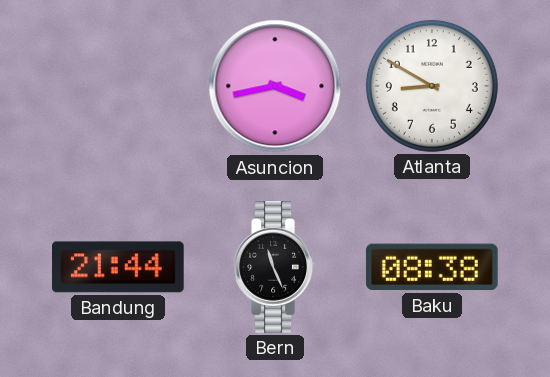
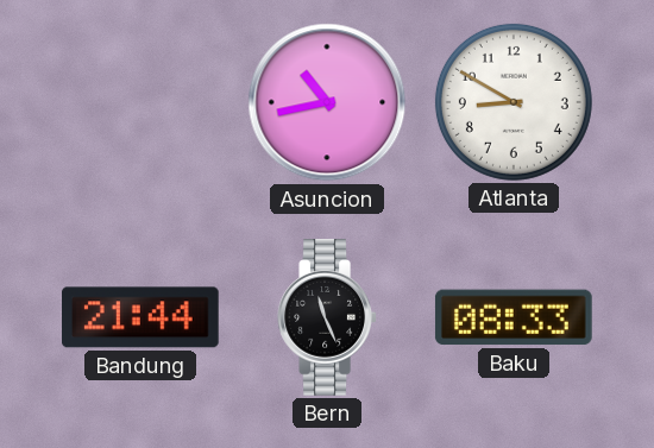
Asuncion: 3:43 -> 10:43
Baku: 08:38 -> 08:33
